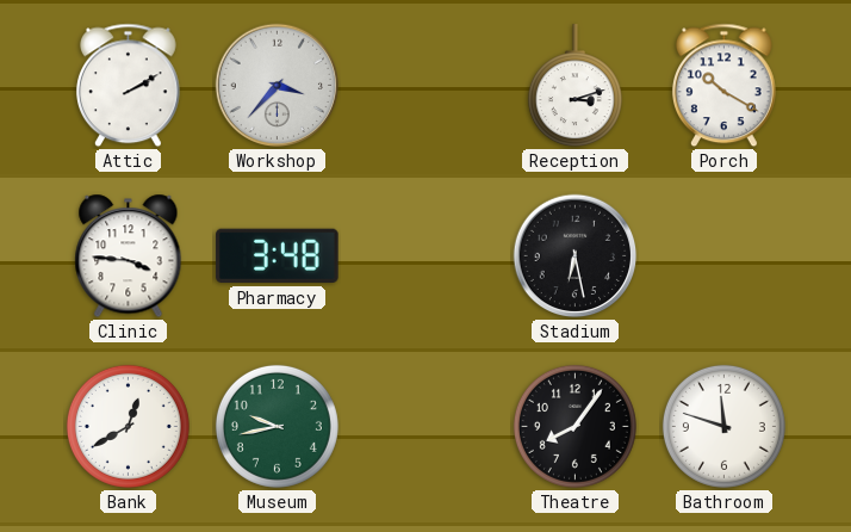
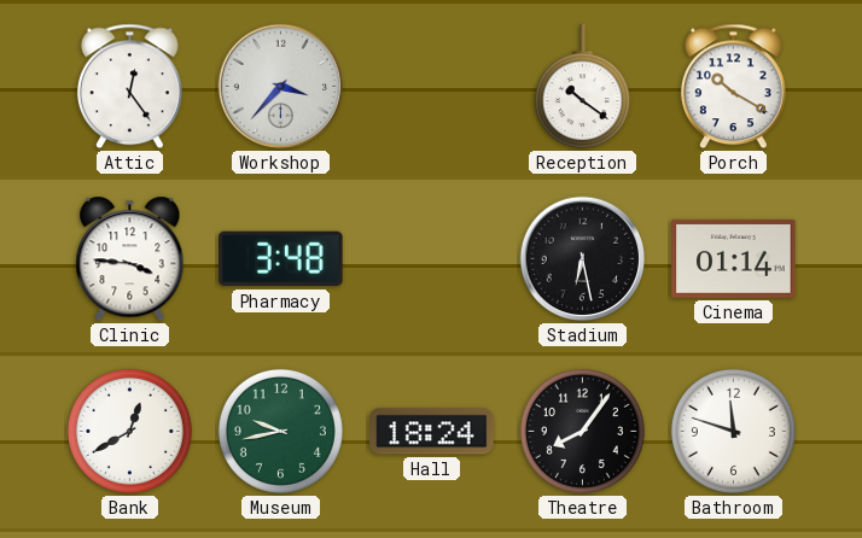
Attic: 2:10 -> 12:24
Reception: 3:12 -> 10:21
Cinema: none -> 01:14
Hall: none -> 18:24
